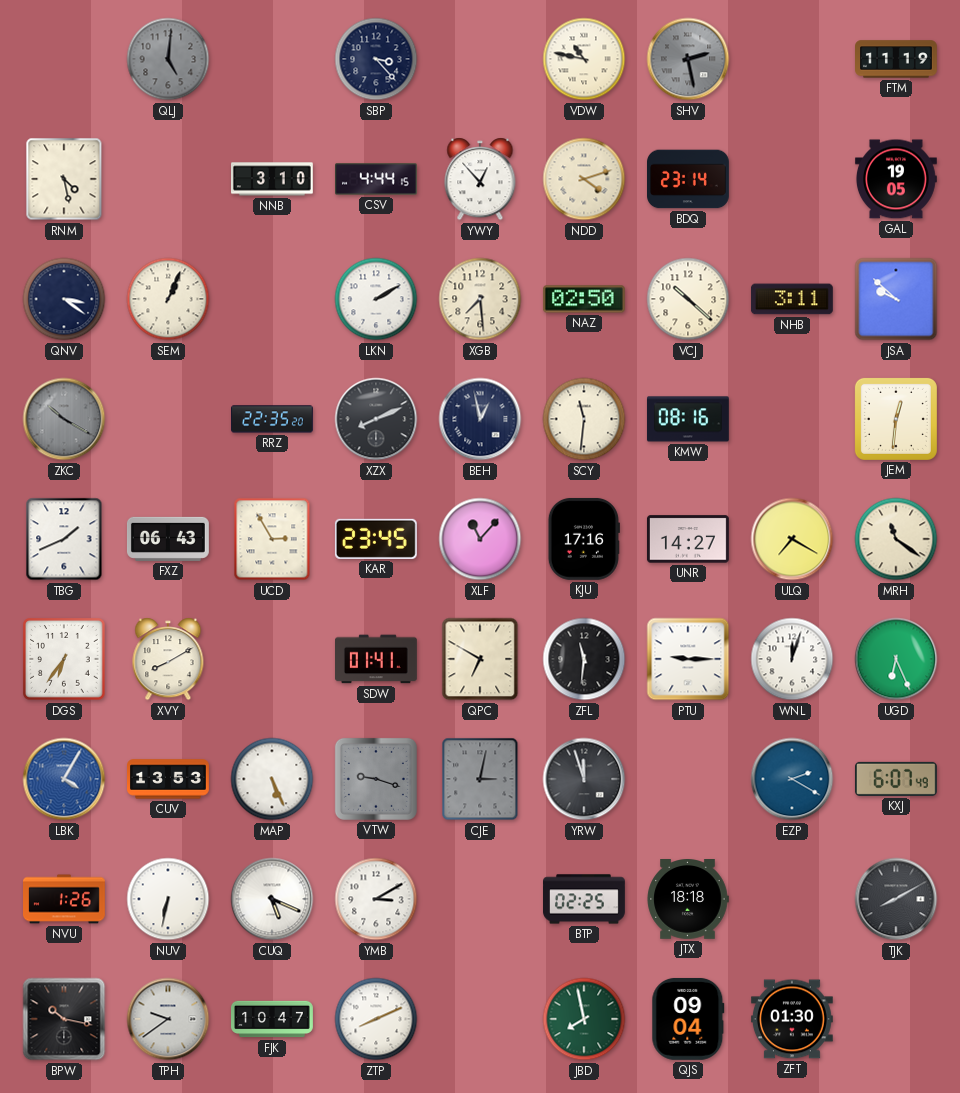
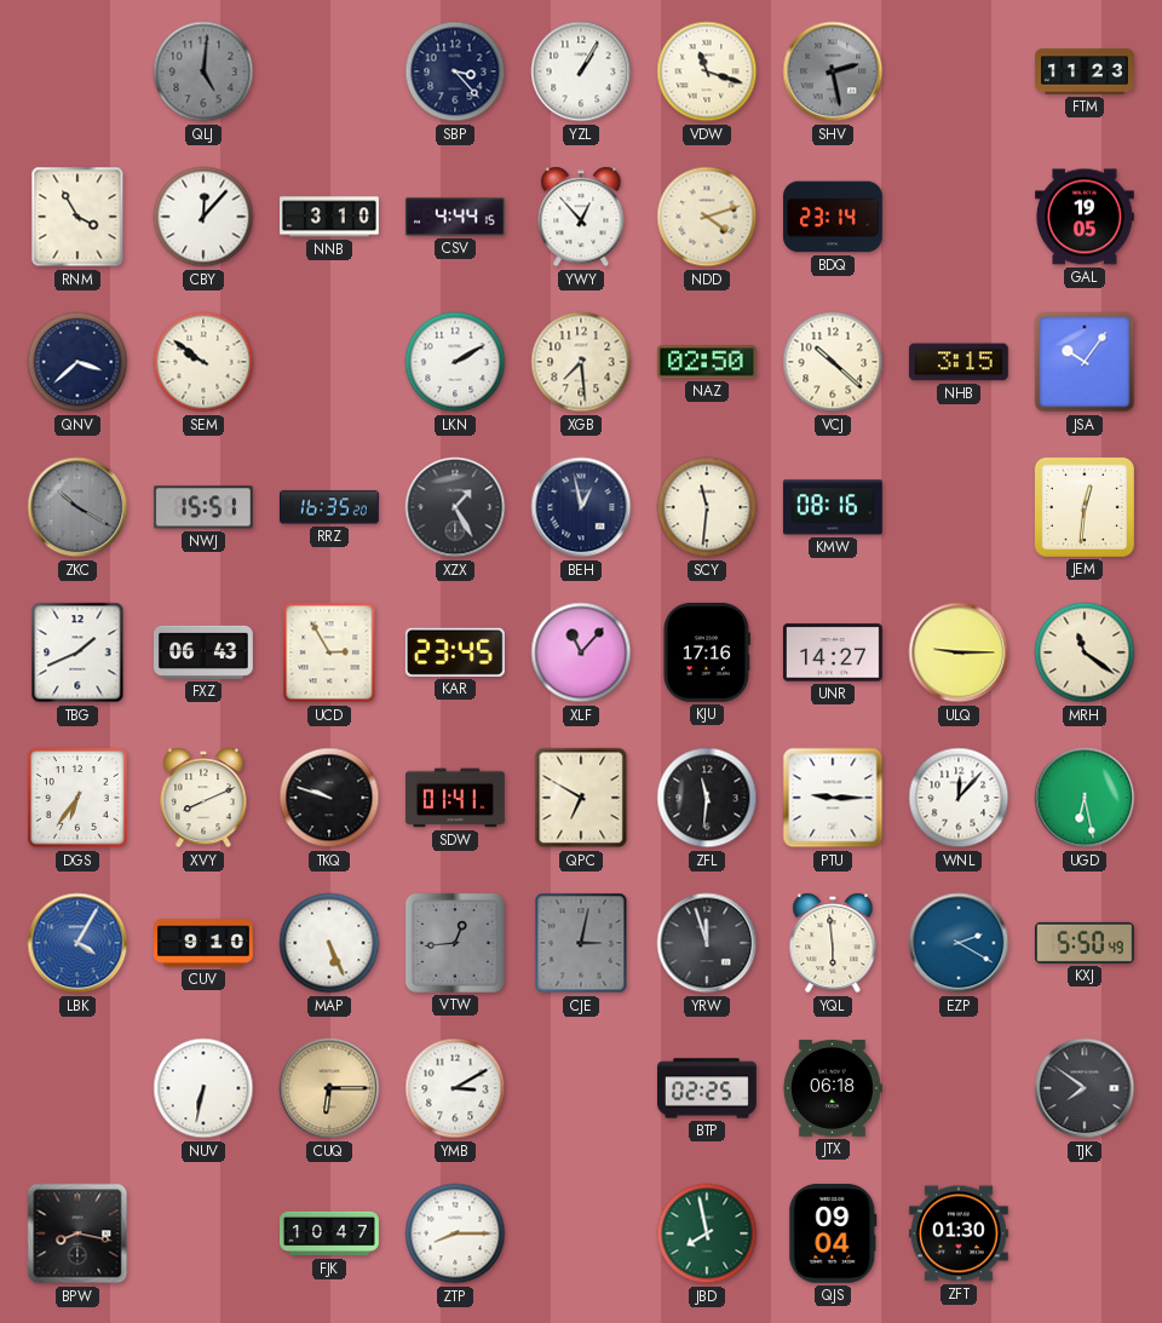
YZL: none -> 1:05
VDW: 10:47 -> 11:18
FTM: 11:19 -> 11:23
RNM: 4:28 -> 3:55
CBY: none -> 12:07
QNV: 3:21 -> 3:38
SEM: 1:04 -> 9:51
NHB: 3:11 -> 3:15
JSA: 9:52 -> 10:06
NWJ: none -> 15:51
RRZ: 22:35 -> 16:35
XZX: 8:11 -> 1:25
ULQ: 7:20 -> 9:15
XVY: 8:10 -> 8:11
TKQ: none -> 9:48
WNL: 12:03 -> 12:07
UGD: 6:26 -> 6:28
CUV: 13:53 -> 9:10
VTW: 9:18 -> 12:44
YQL: none -> 5:59
KXJ: 6:07 -> 5:50
NVU: 1:26 -> none
CUQ: 5:19 -> 6:15
CUQ dial: white -> champagne
JTX: 18:18 -> 06:18
TJK: 8:10 -> 7:51
BPW: 10:17 -> 8:17
TPH: 9:39 -> none
ZTP: 8:11 -> 8:15
